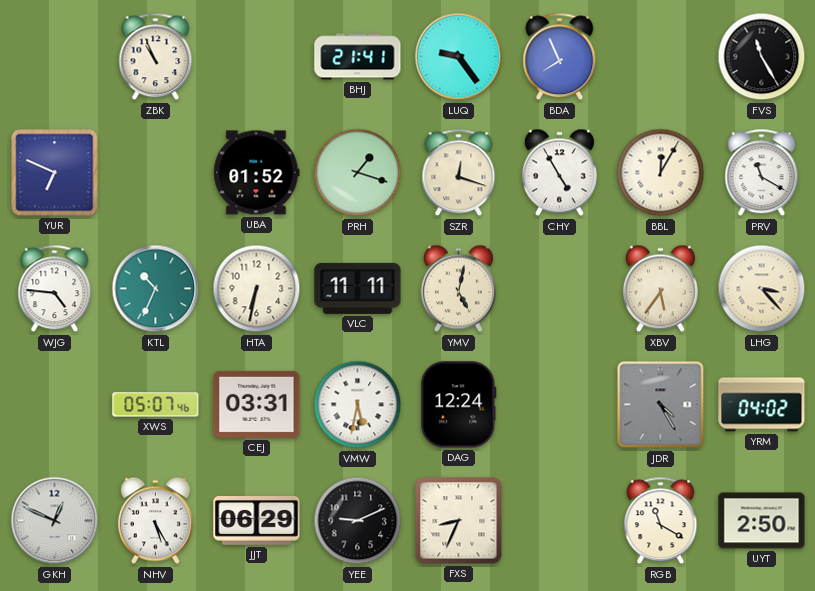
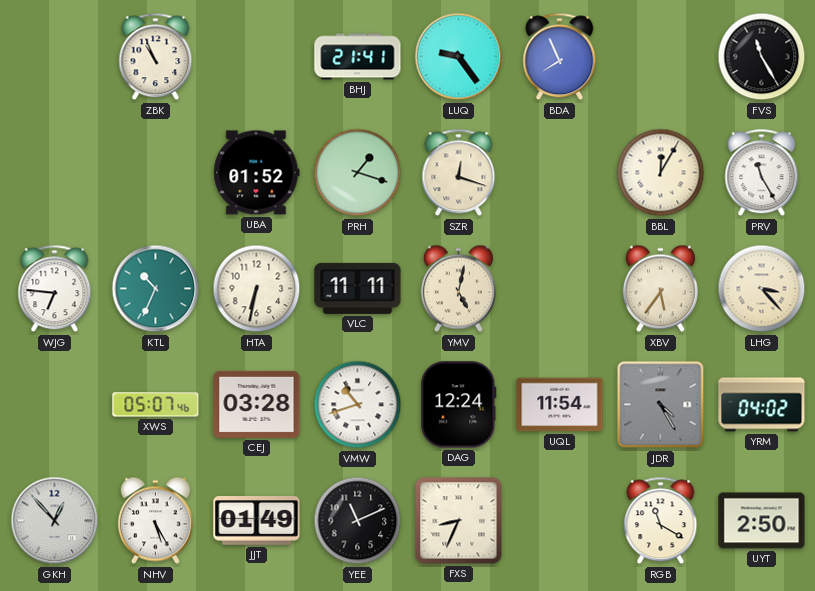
YUR: 6:49 -> none
CHY: 4:55 -> none
PRV: 11:20 -> 11:25
WJG: 4:46 -> 6:46
CEJ: 03:31 -> 03:28
VMW: 5:32 -> 10:42
UQL: none -> 11:54
GKH: 12:49 -> 12:53
JJT: 06:29 -> 01:49
YEE: 9:11 -> 11:11
